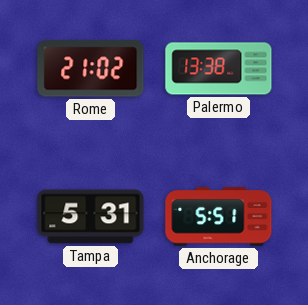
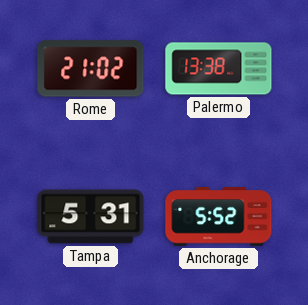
Anchorage: 5:51 -> 5:52
